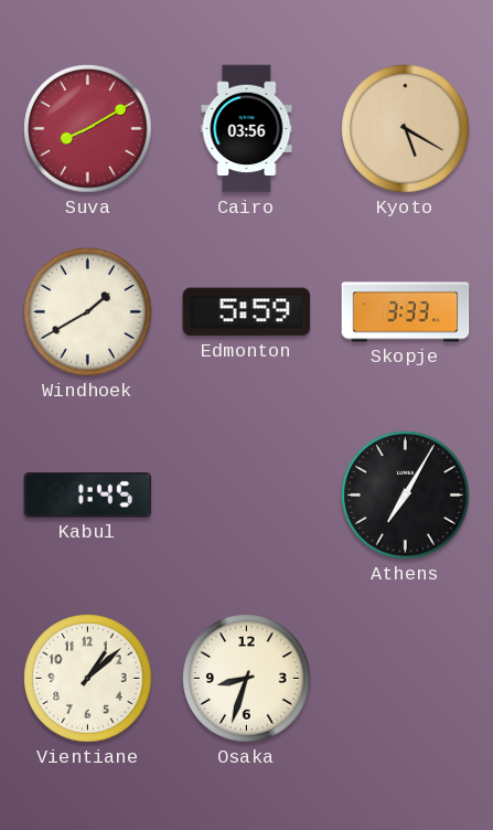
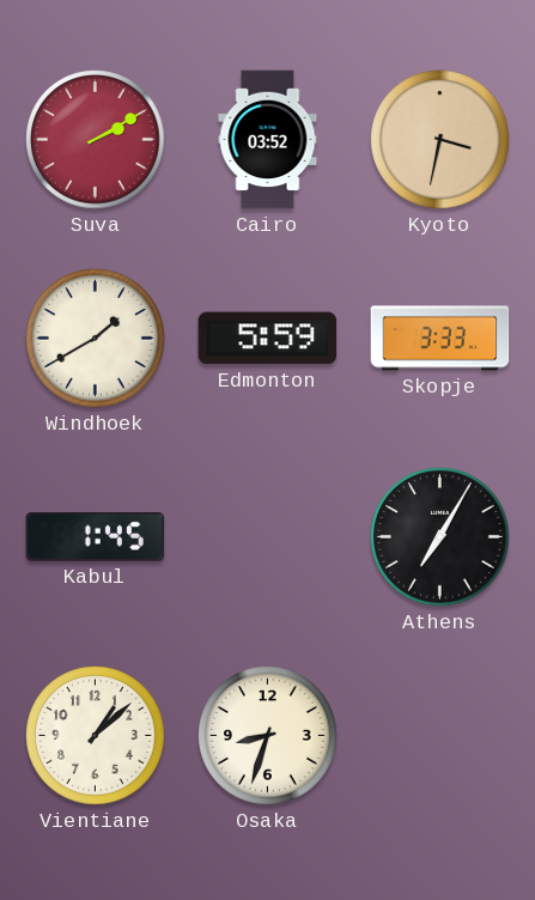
Suva: 8:10 -> 2:10
Cairo: 03:56 -> 03:52
Kyoto: 5:20 -> 3:32
